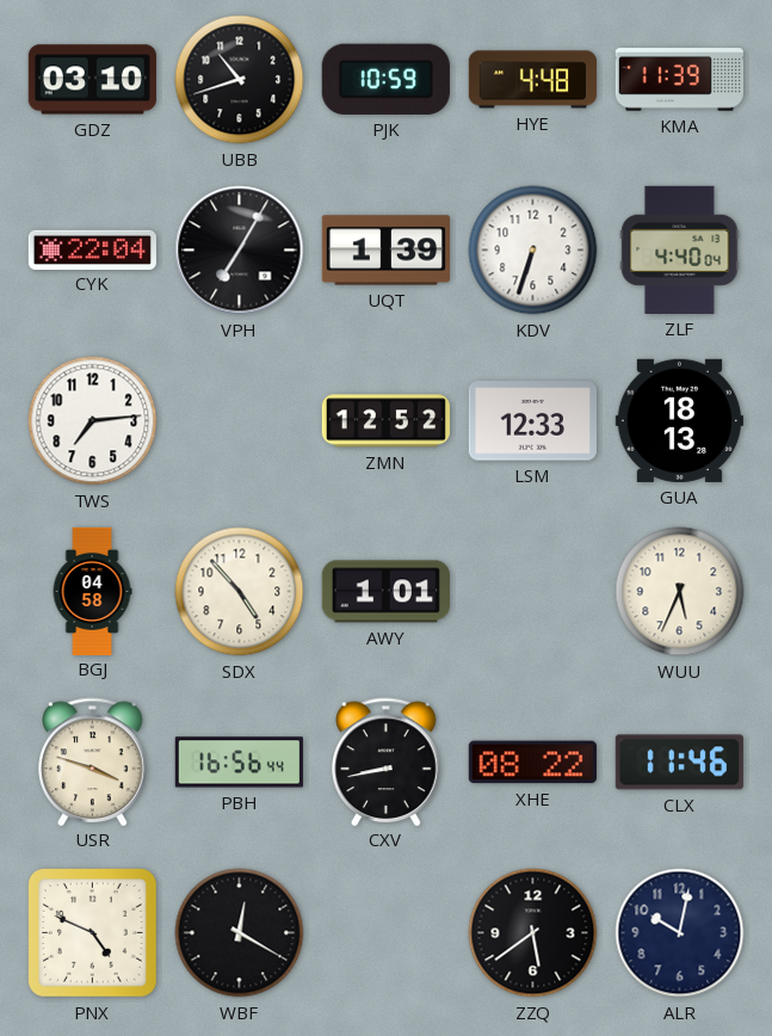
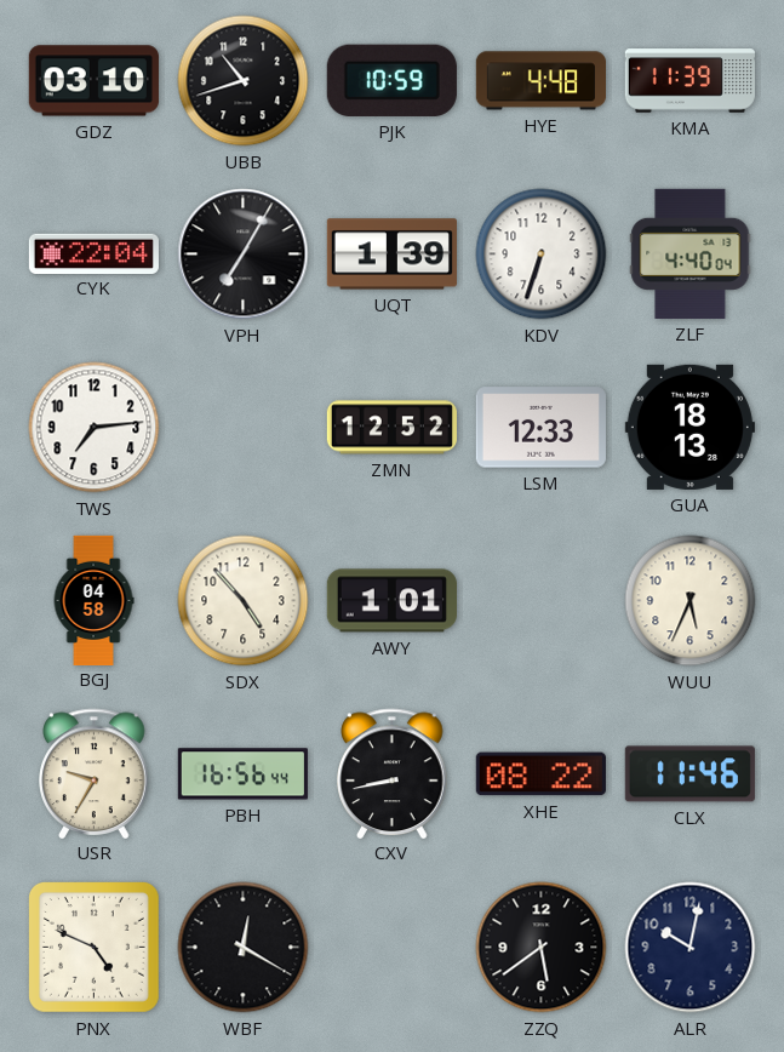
USR: 3:48 -> 9:35
